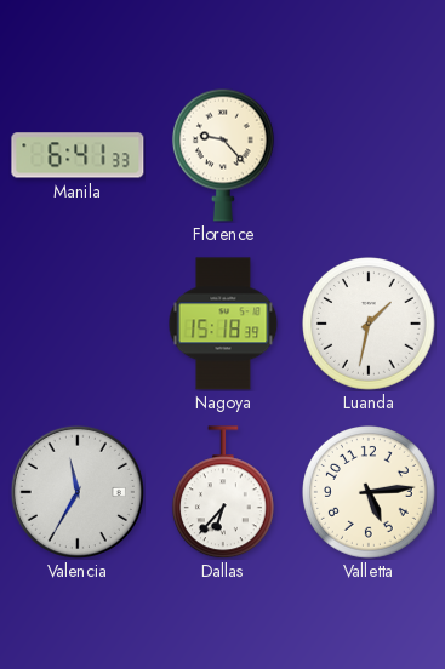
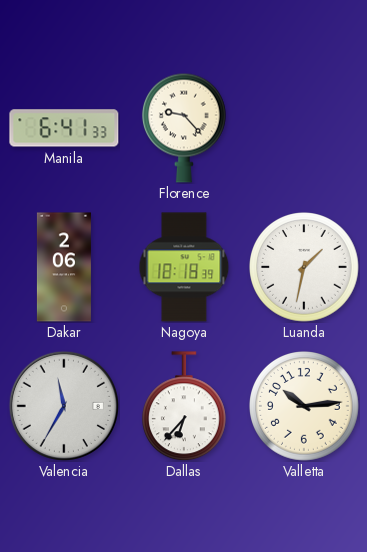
Dakar: none -> 2:06
Nagoya: 15:18 -> 18:18
Valletta: 5:14 -> 10:14
